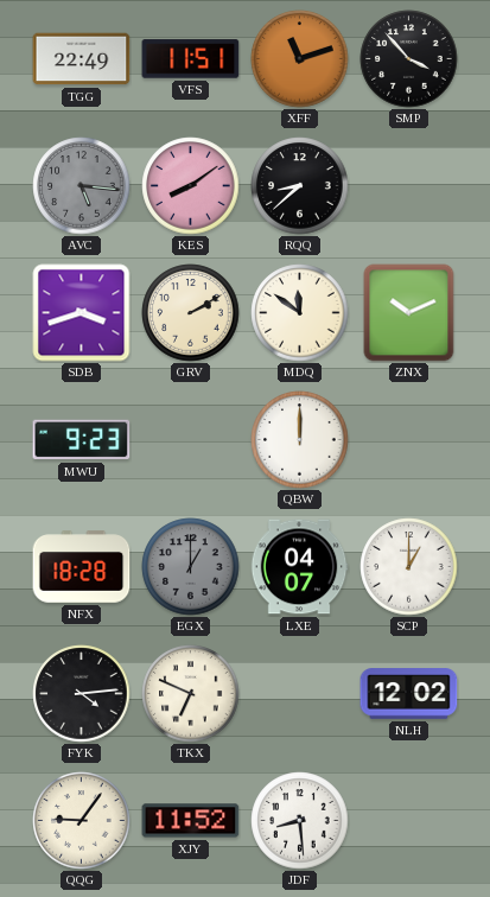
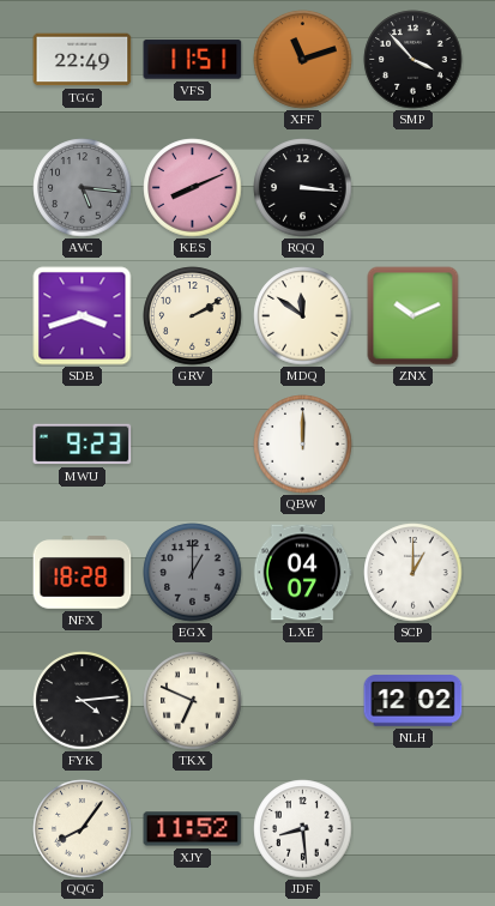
KES: 8:09 -> 8:11
RQQ: 8:38 -> 3:16
QQG: 9:06 -> 8:06
